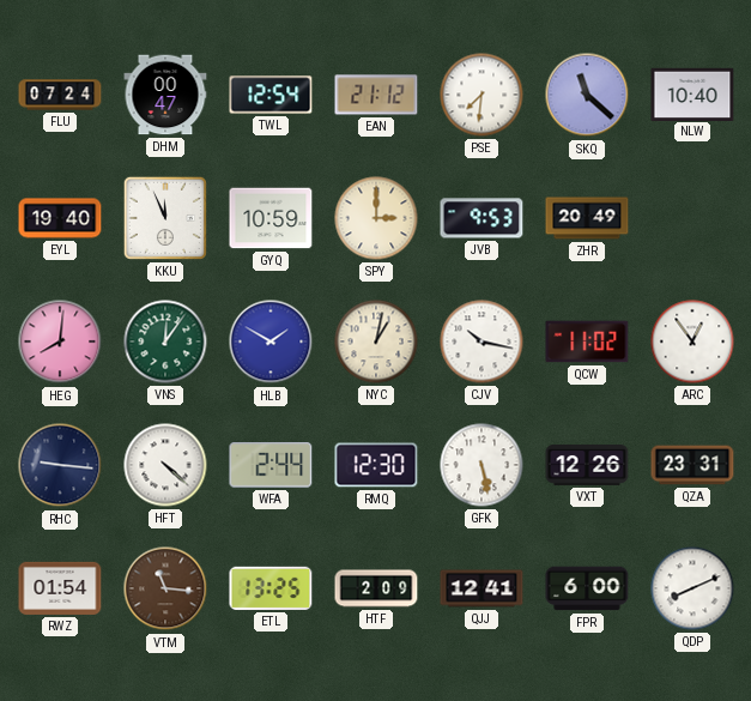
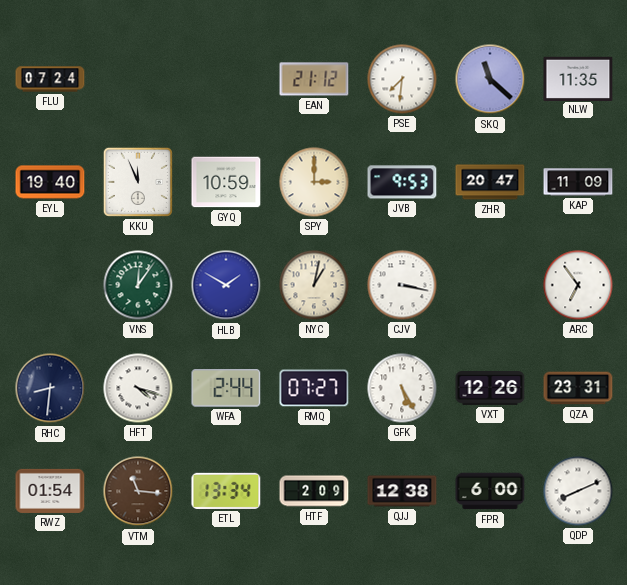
DHM: 00:47 -> none
TWL: 12:54 -> none
NLW: 10:40 -> 11:35
ZHR: 20:49 -> 20:47
KAP: none -> 11:09
HEG: 8:01 -> none
CJV: 10:17 -> 3:17
QCW: 11:02 -> none
ARC: 12:54 -> 6:54
RHC: 9:16 -> 8:31
HFT: 4:22 -> 4:18
RMQ: 12:30 -> 07:27
GFK: 5:28 -> 5:25
ETL: 13:25 -> 13:34
QJJ: 12:41 -> 12:38
